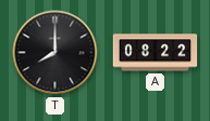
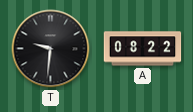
T: 8:00 -> 9:31
